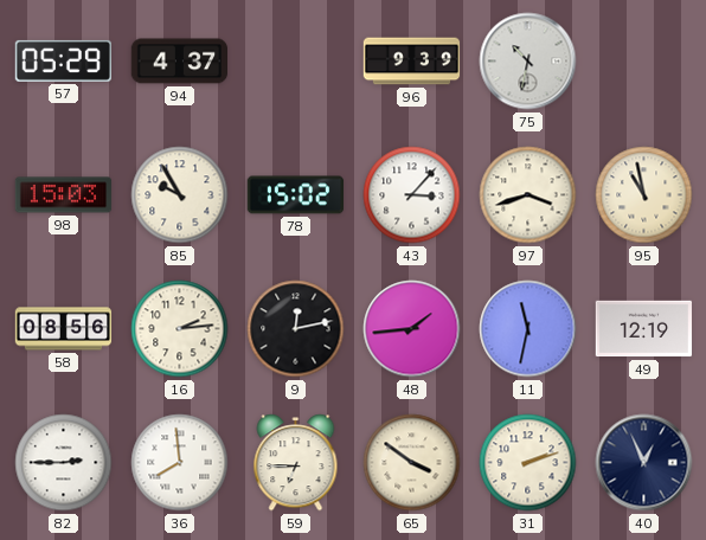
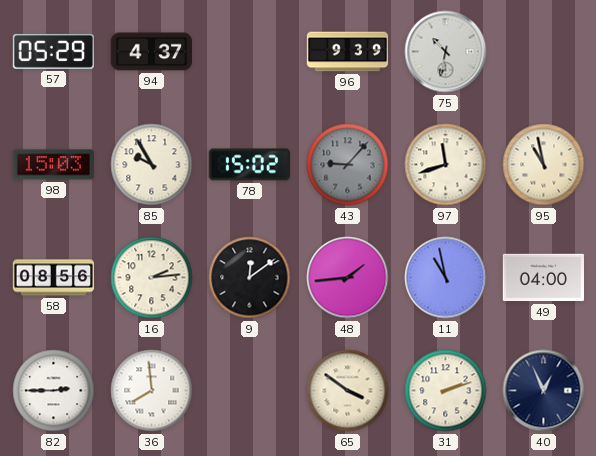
43: 3:07 -> 9:07
43 dial: white -> grey
97: 3:42 -> 11:42
9: 12:13 -> 12:09
11: 11:32 -> 10:58
49: 12:19 -> 04:00
59: 6:45 -> none
